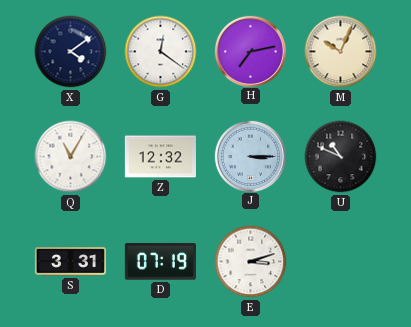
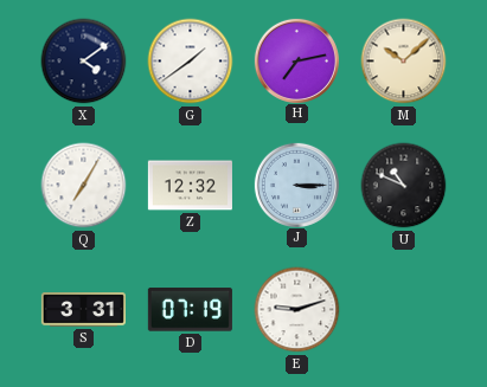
G: 12:21 -> 1:39
M: 10:04 -> 10:08
Q: 11:05 -> 7:05
E: 3:12 -> 9:12
